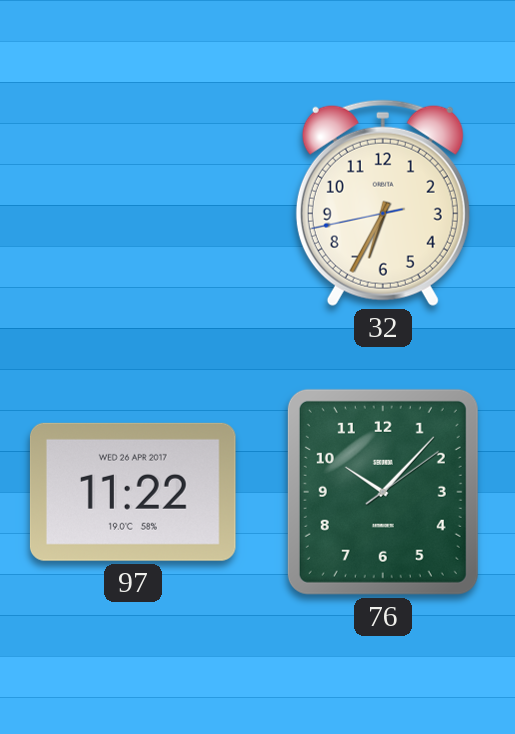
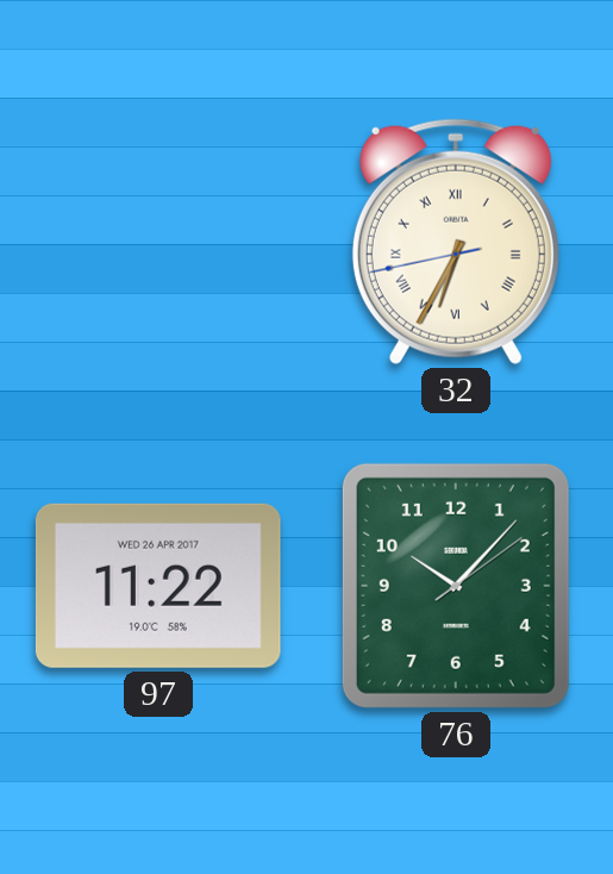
32 numerals: Arabic -> Roman
